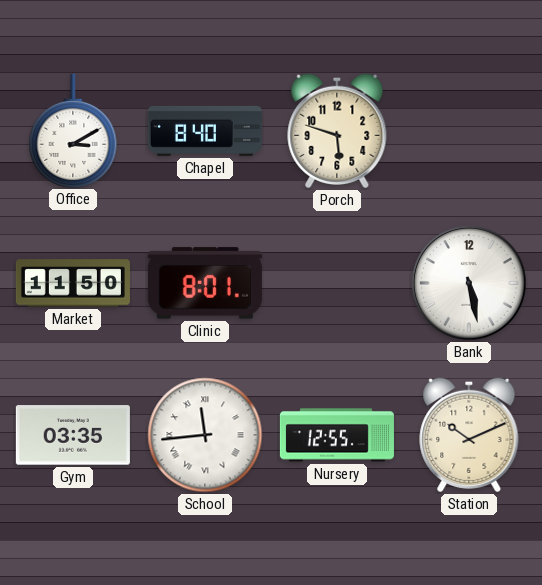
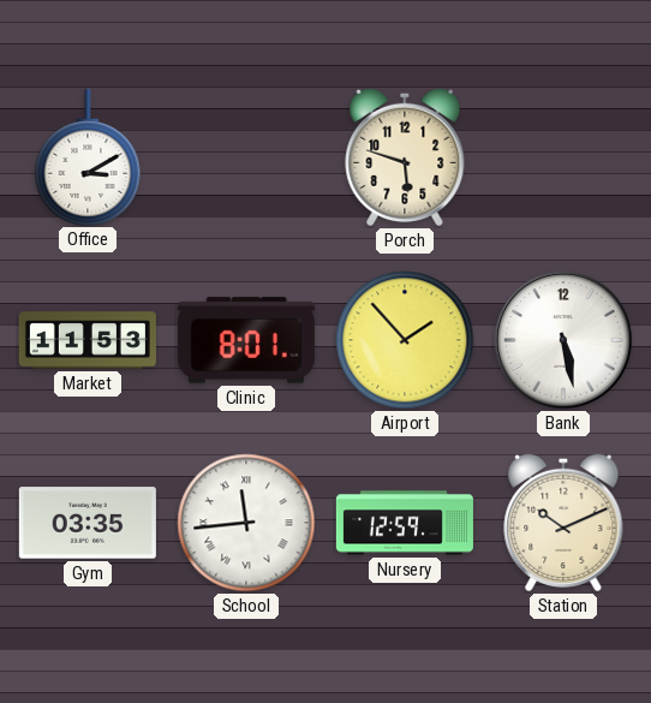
Chapel: 8:40 -> none
Market: 11:50 -> 11:53
Airport: none -> 1:53
Nursery: 12:55 -> 12:59
